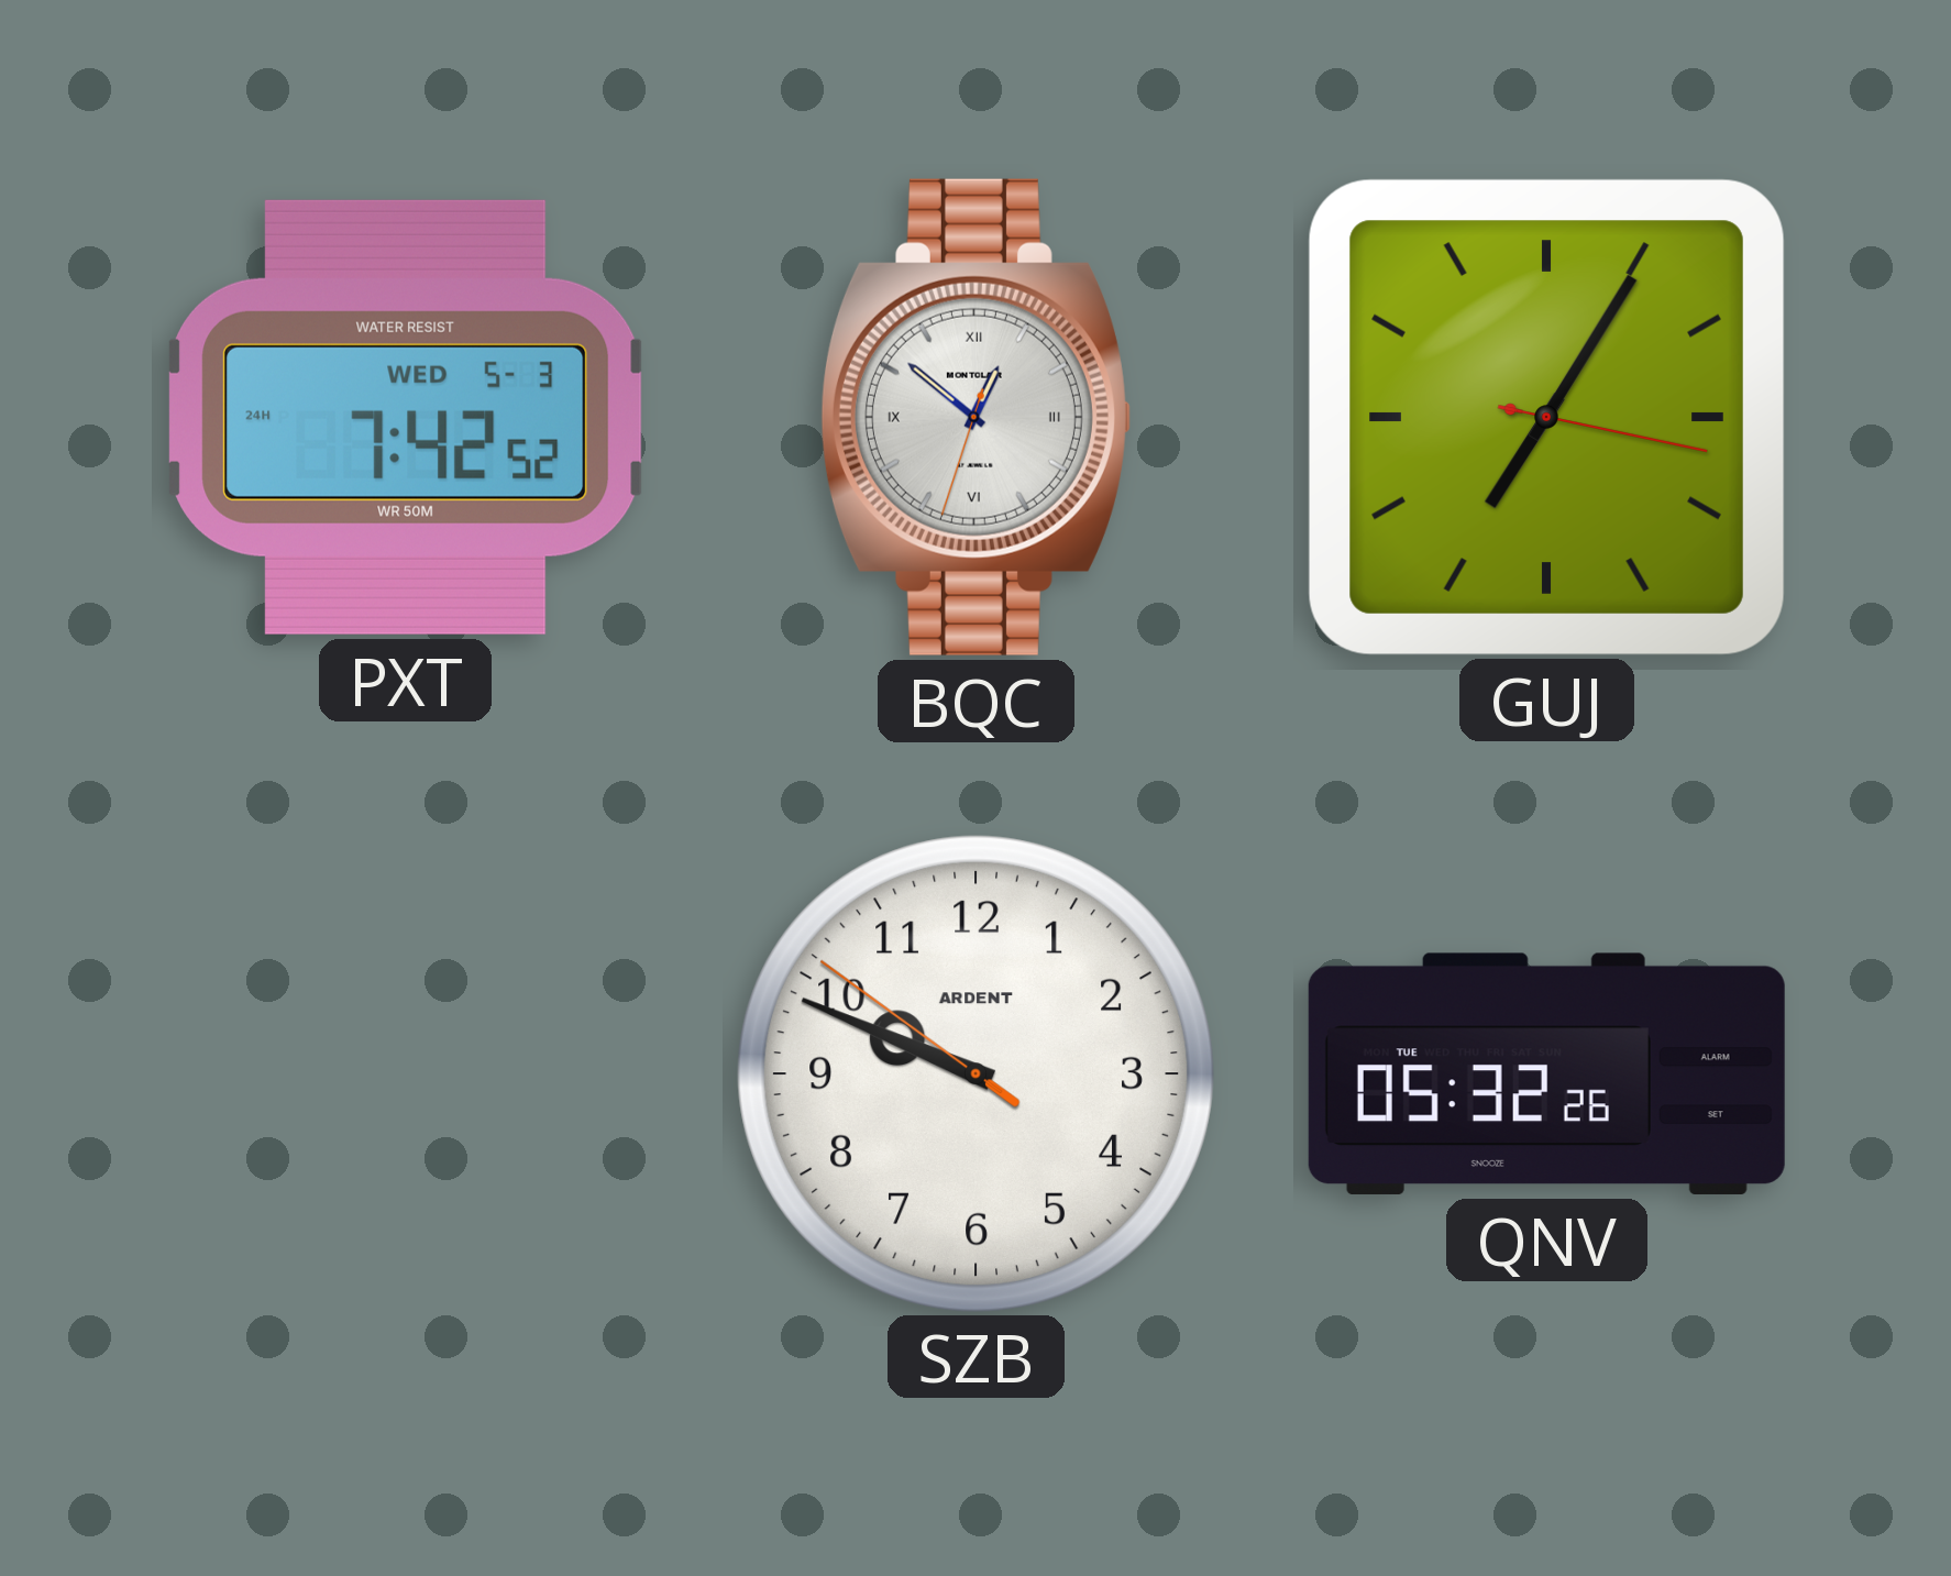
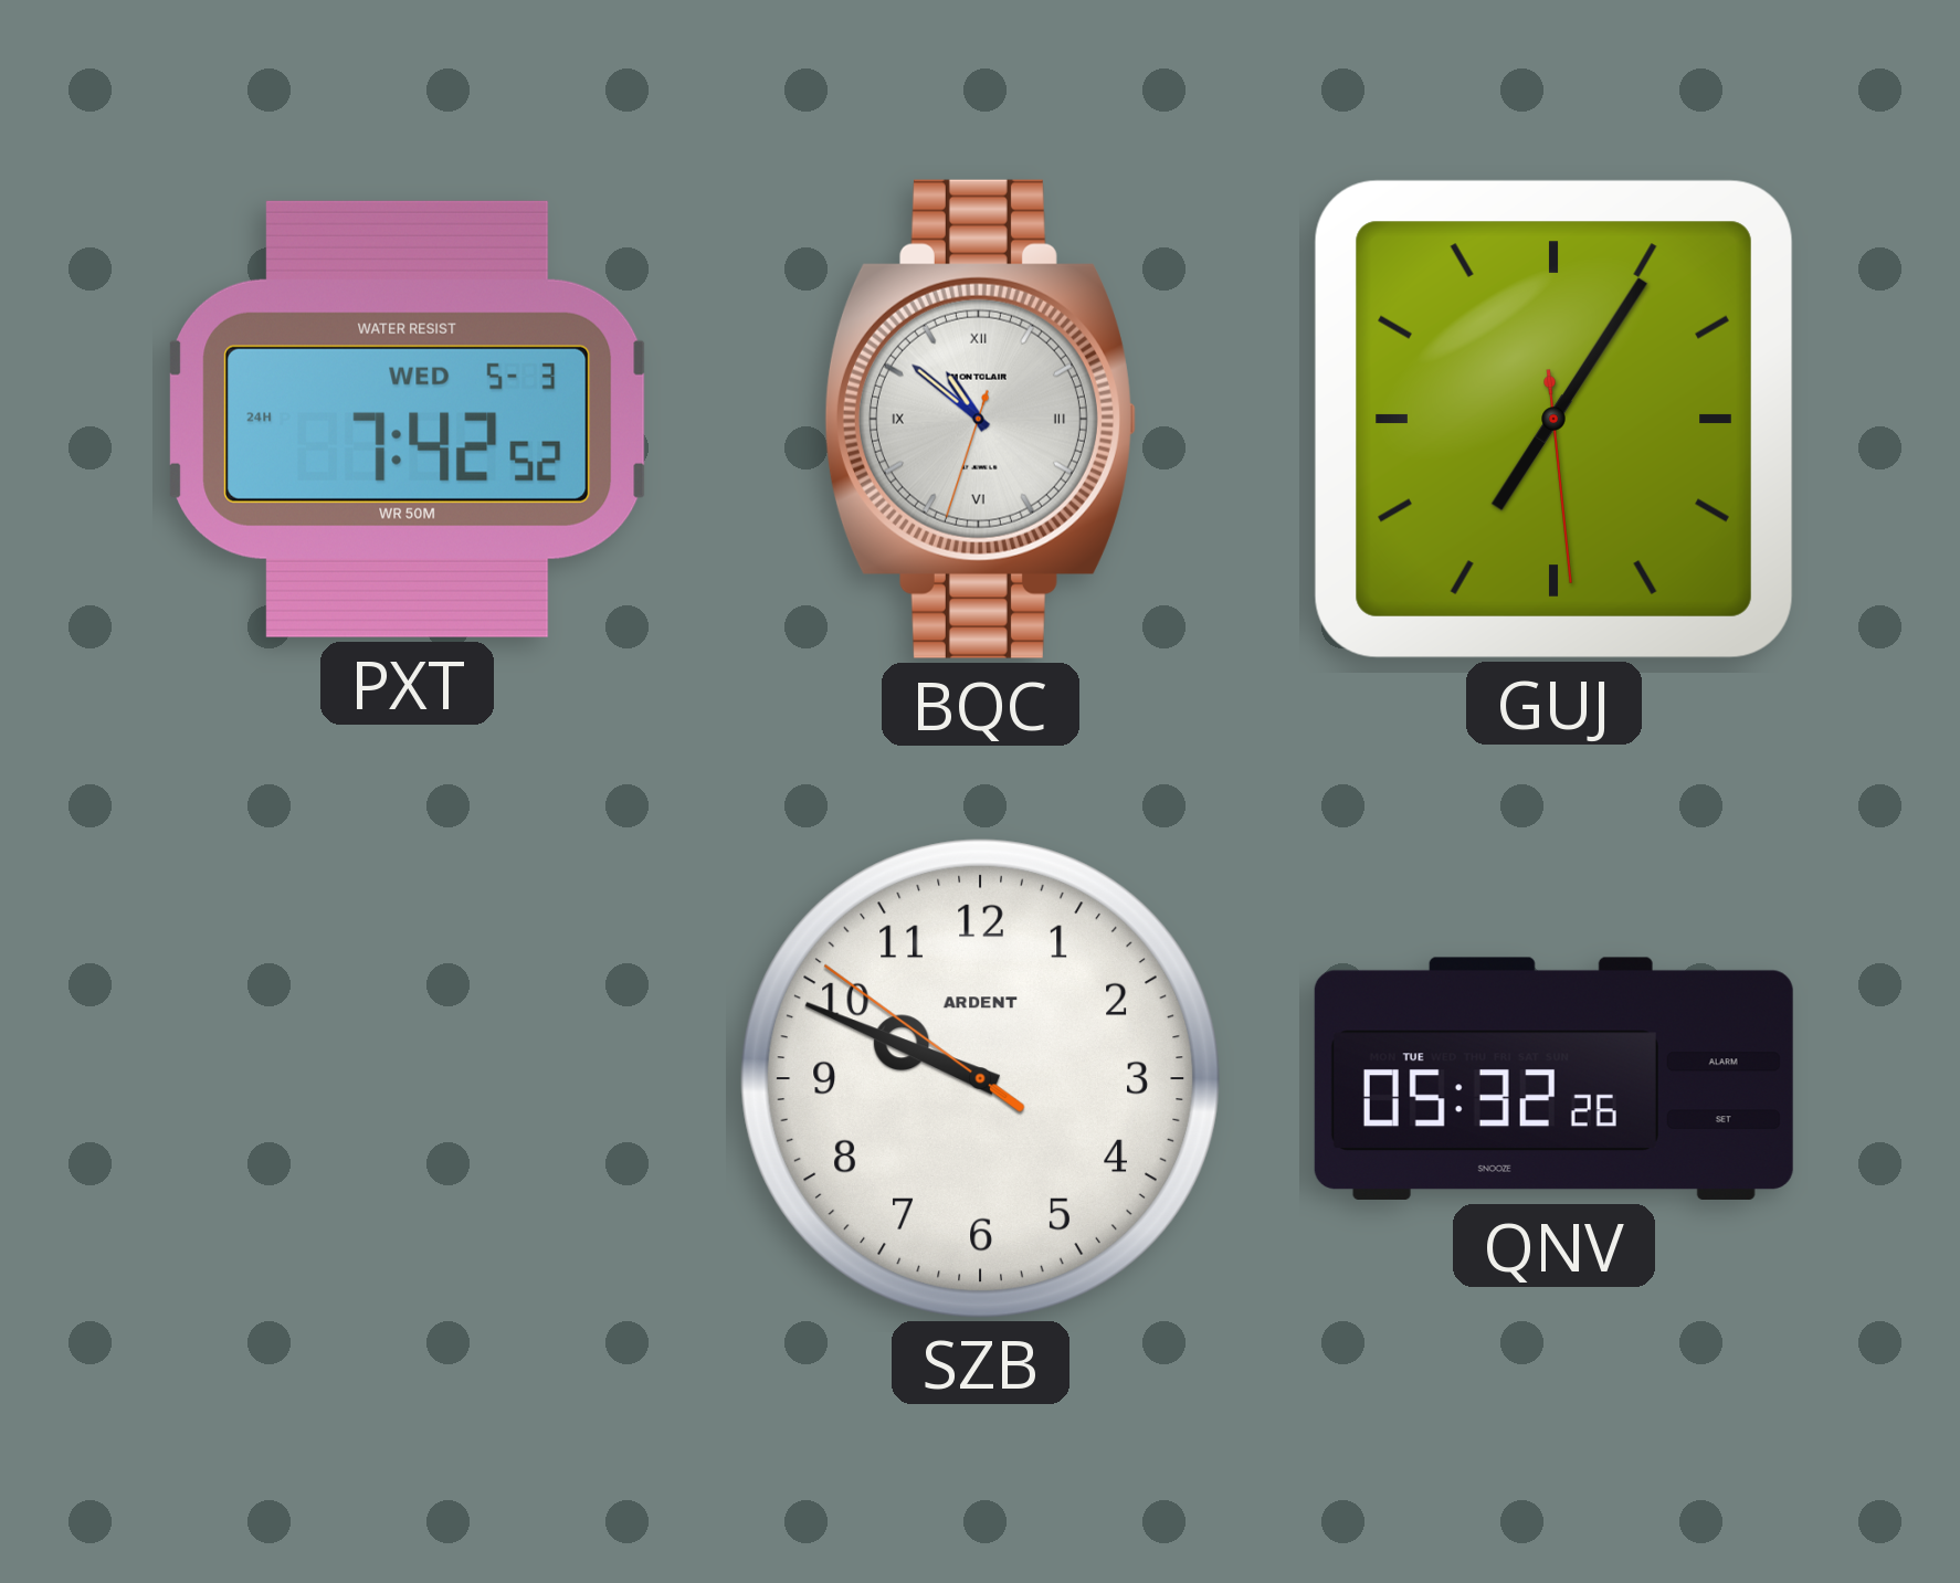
BQC: 12:51 -> 10:51
GUJ: 7:05:17 -> 7:05:29
